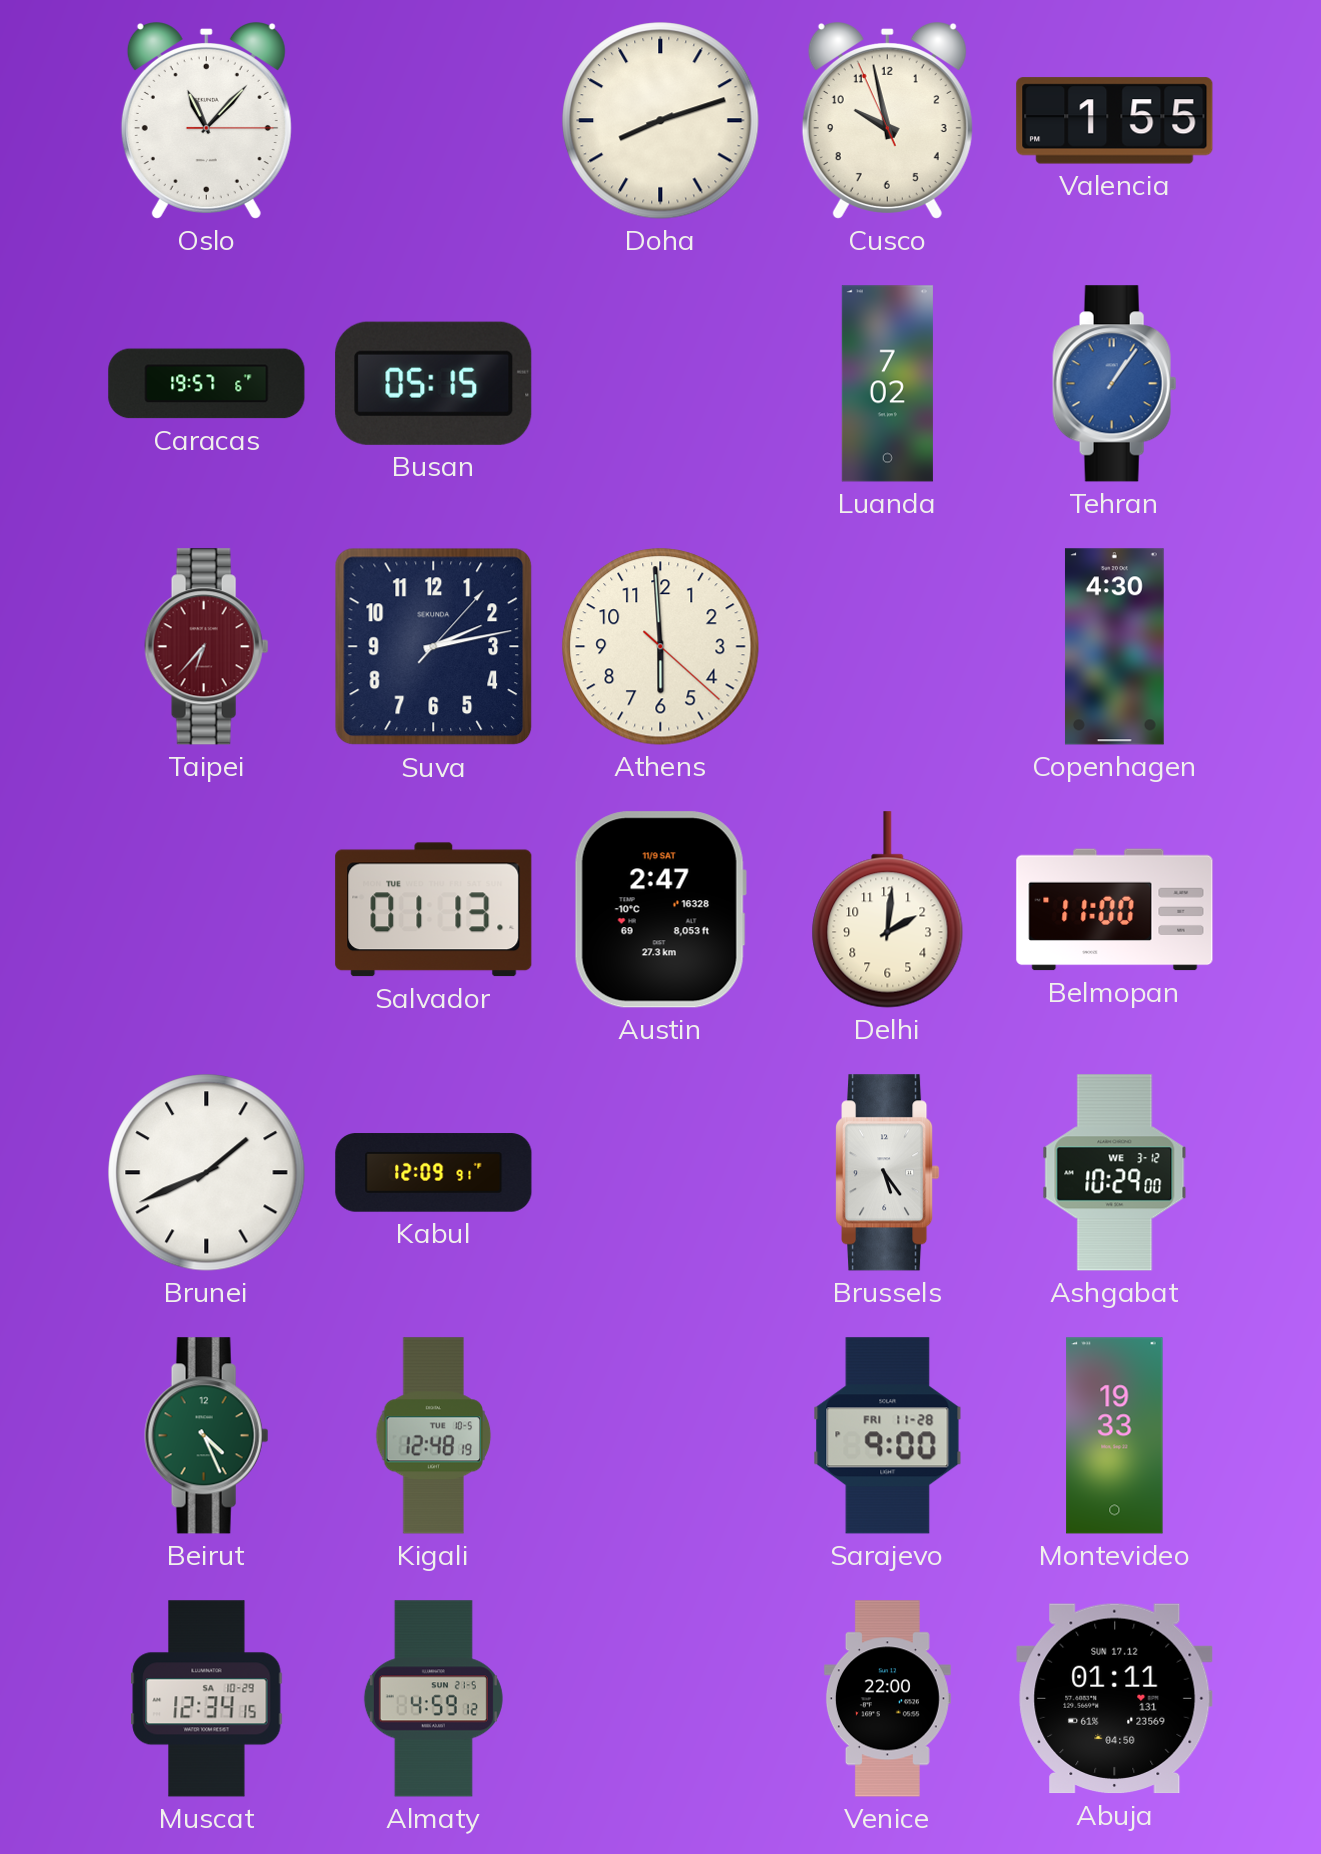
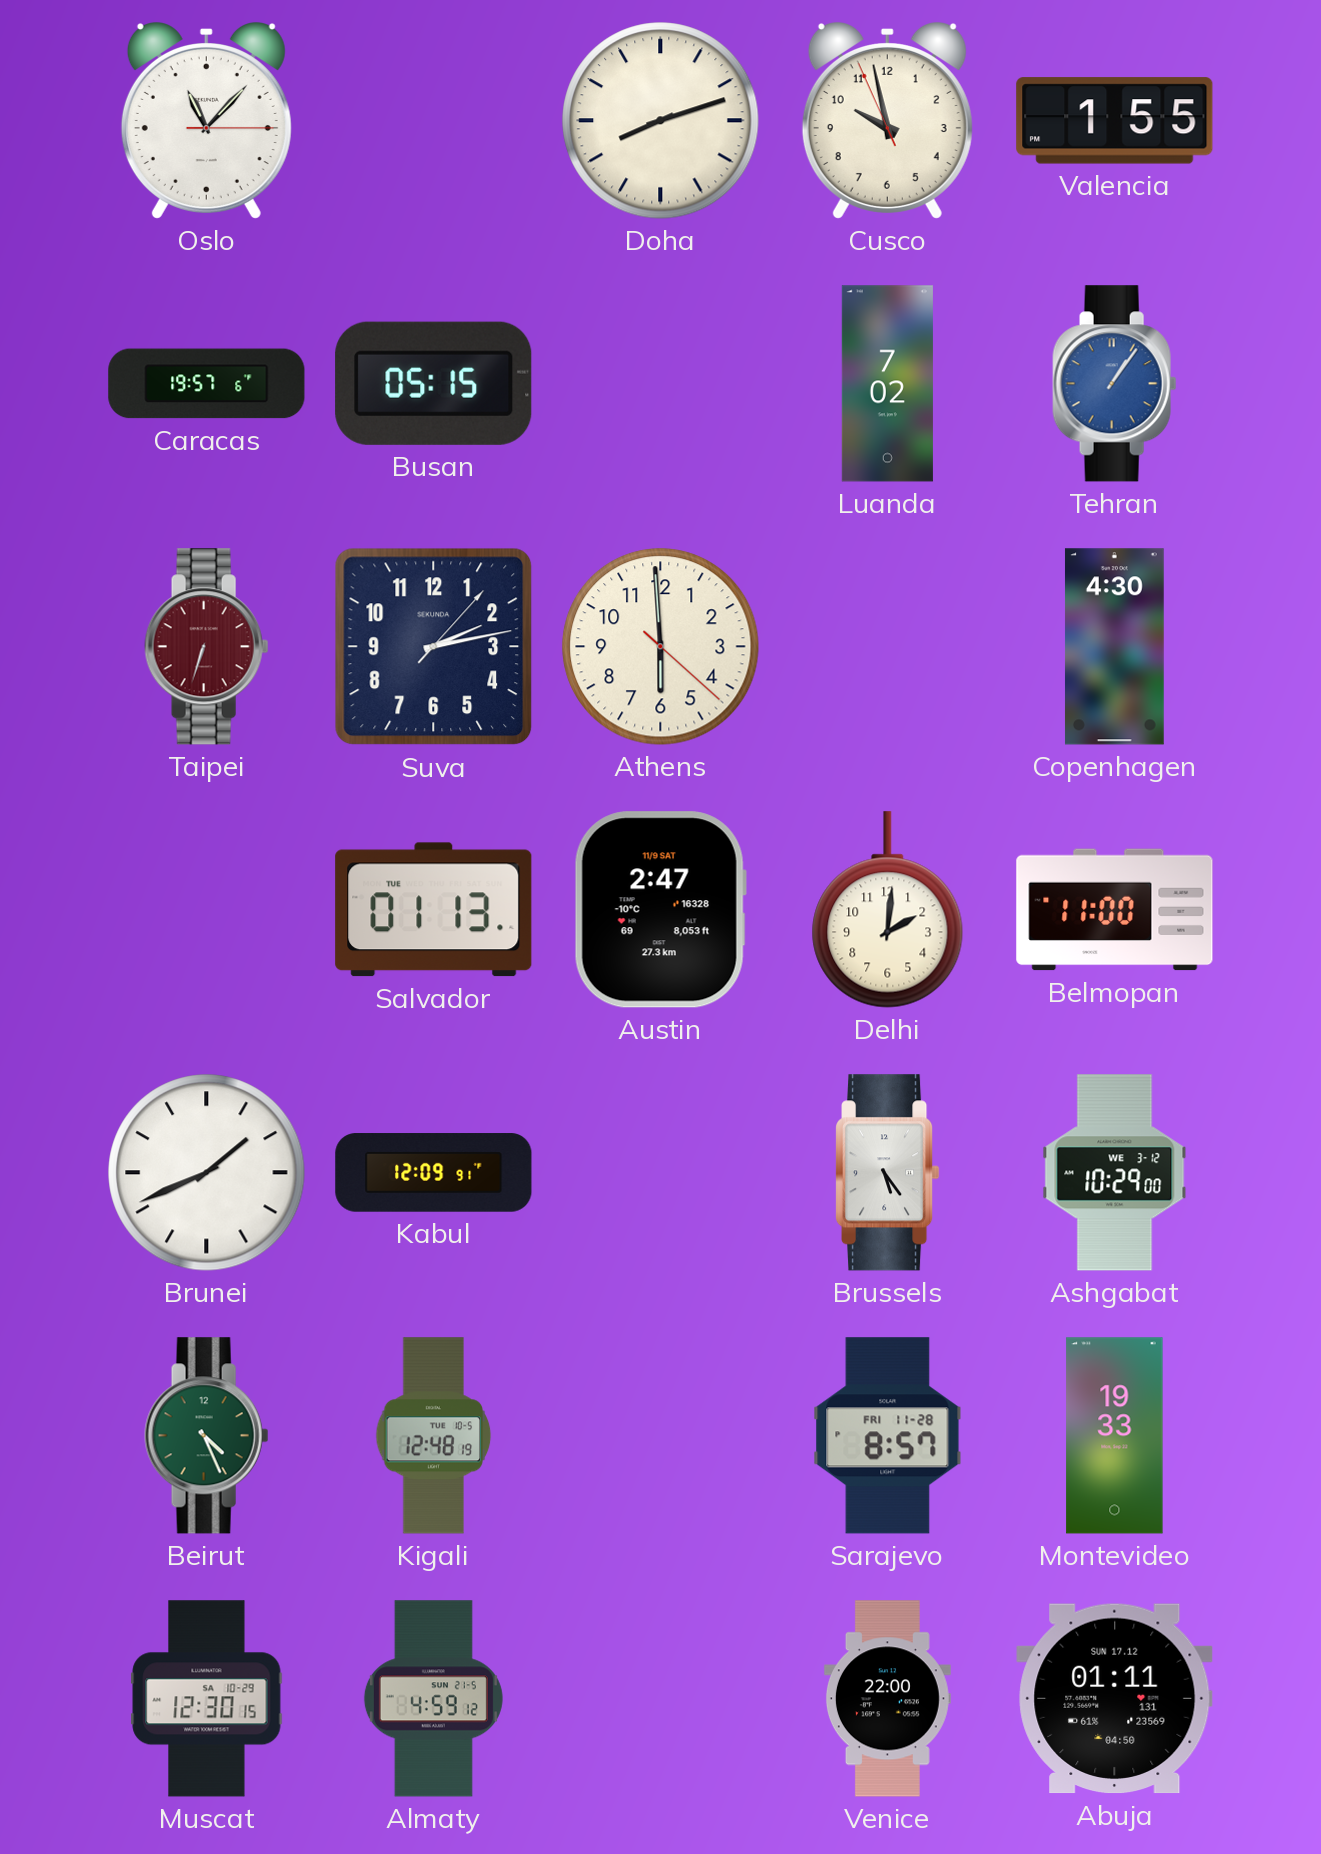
Taipei: 6:37 -> 6:33
Sarajevo: 9:00 -> 8:57
Muscat: 12:34 -> 12:30
